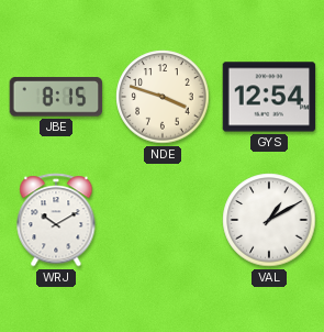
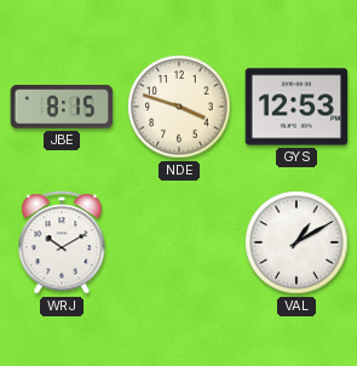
GYS: 12:54 -> 12:53
